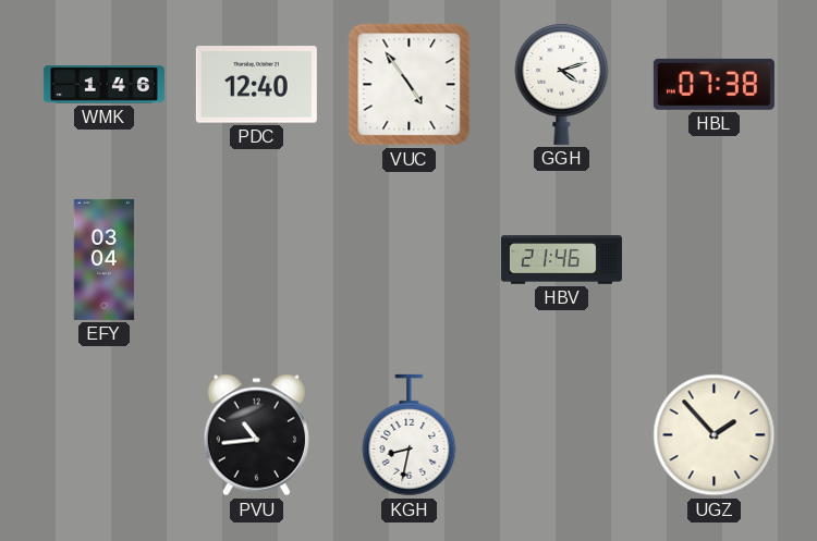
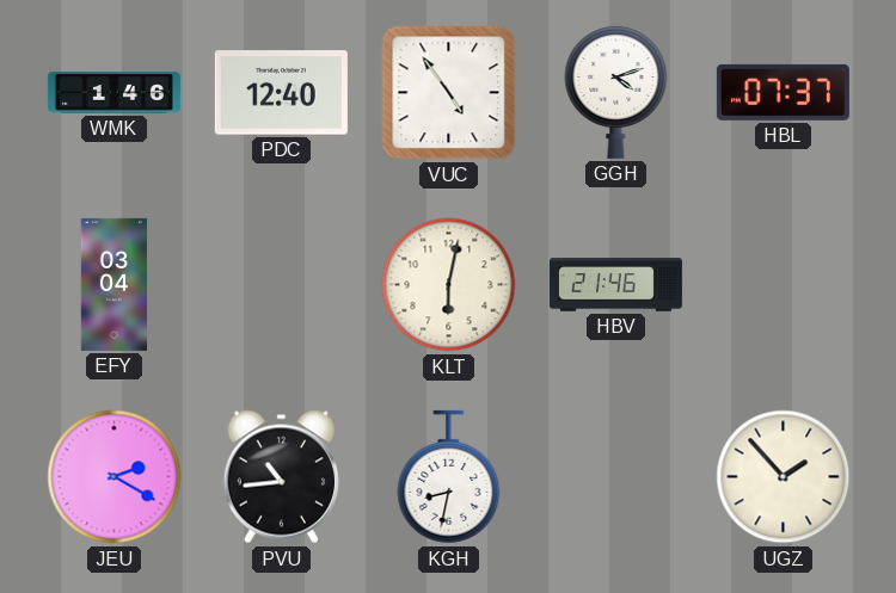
HBL: 07:38 -> 07:37
KLT: none -> 6:02
JEU: none -> 2:20
